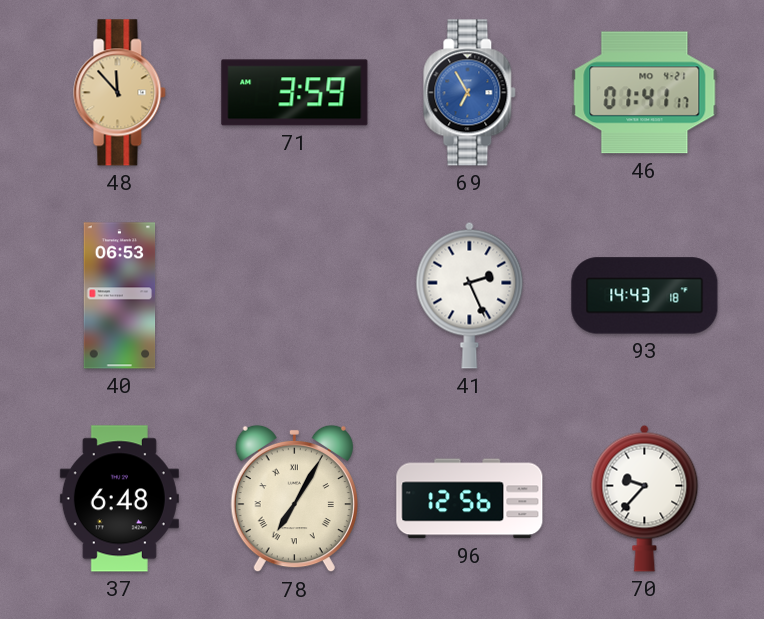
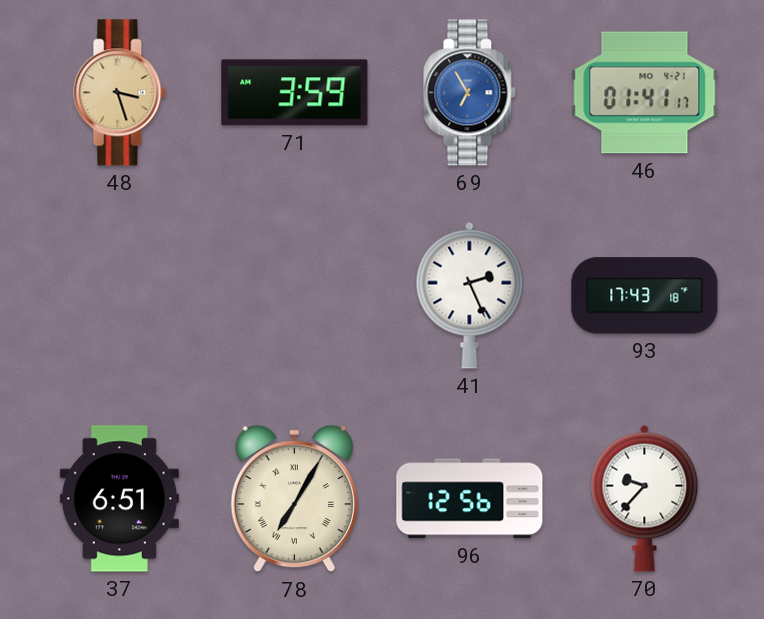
48: 11:53 -> 3:27
40: 06:53 -> none
93: 14:43 -> 17:43
37: 6:48 -> 6:51
